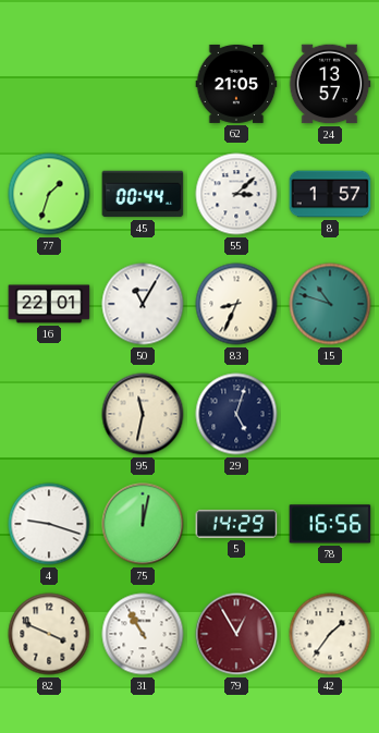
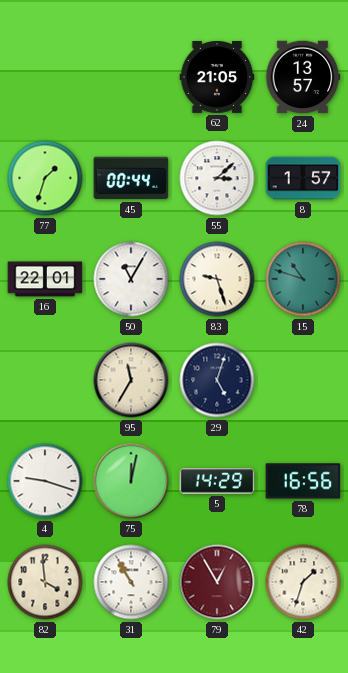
83: 8:34 -> 9:27
95: 11:32 -> 11:35
82: 3:49 -> 3:59
42: 1:36 -> 1:33
